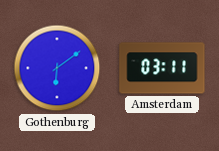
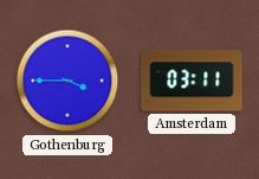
Gothenburg: 6:09 -> 3:45
